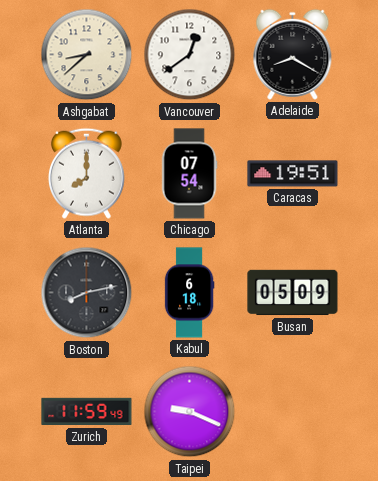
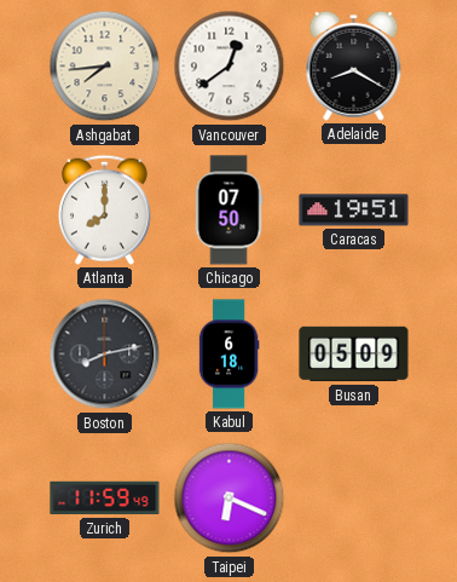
Ashgabat: 8:38 -> 7:44
Chicago: 07:54 -> 07:50
Taipei: 9:19 -> 6:19
